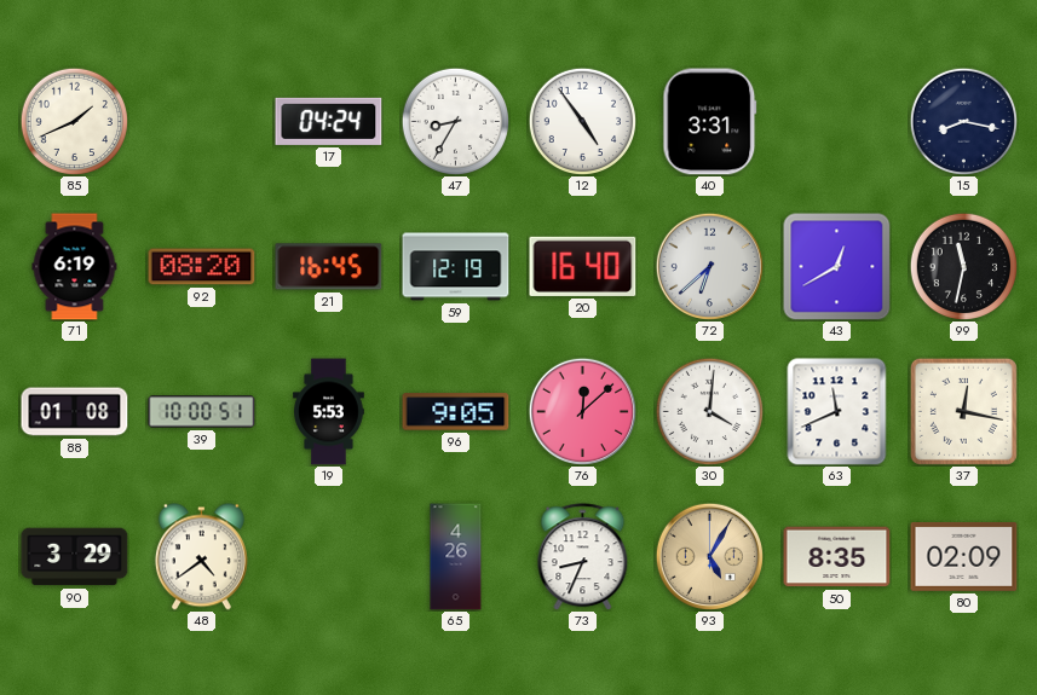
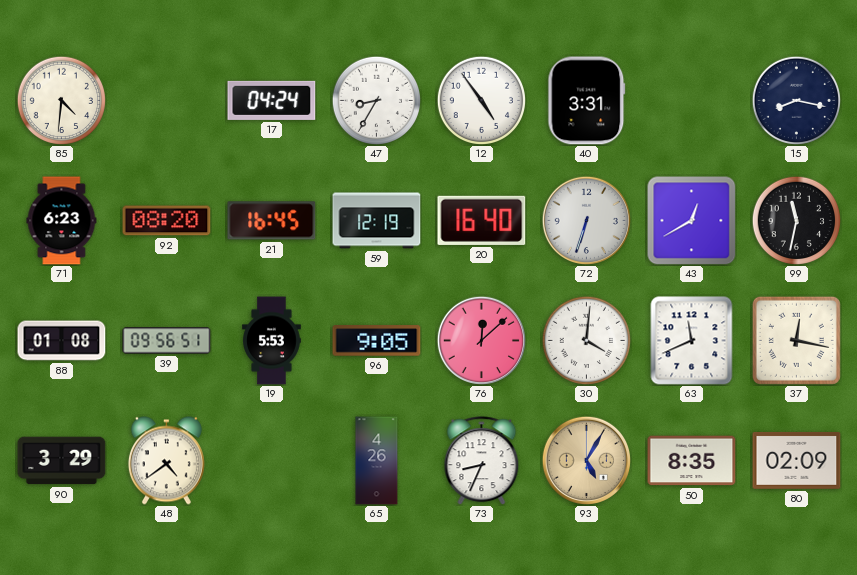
85: 1:41 -> 4:31
71: 6:19 -> 6:23
72: 6:38 -> 6:33
39: 10:00 -> 09:56
